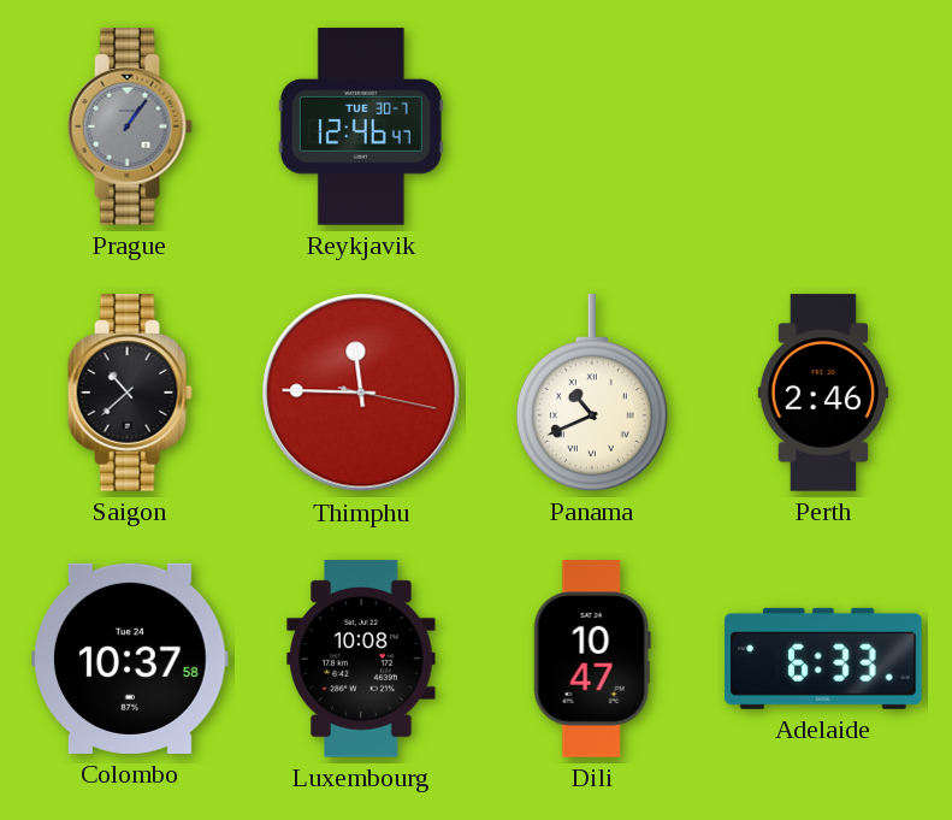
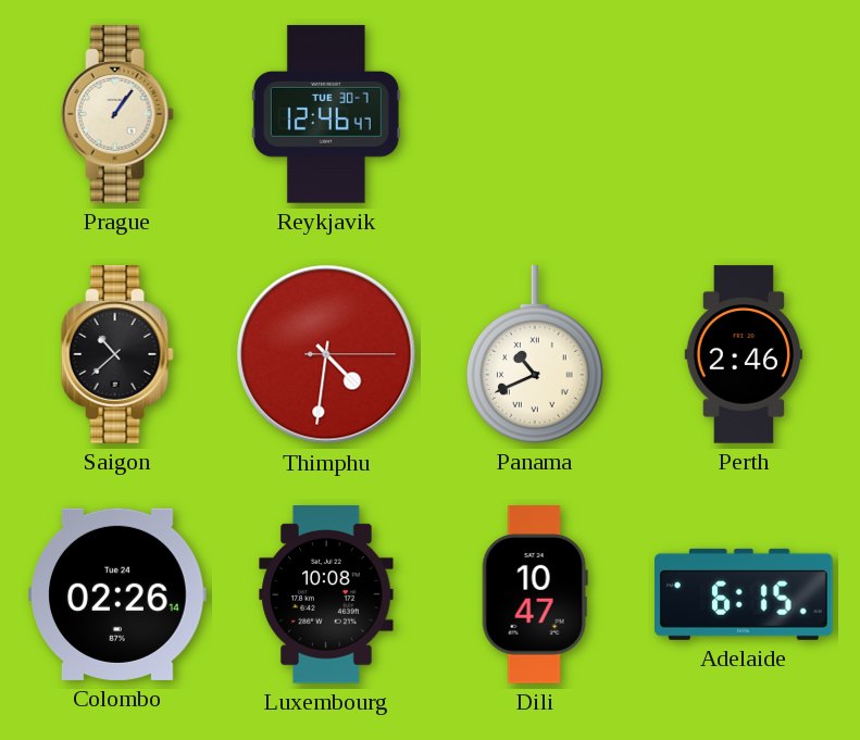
Prague dial: grey -> cream
Thimphu: 11:45 -> 4:31
Colombo: 10:37 -> 02:26
Adelaide: 6:33 -> 6:15
